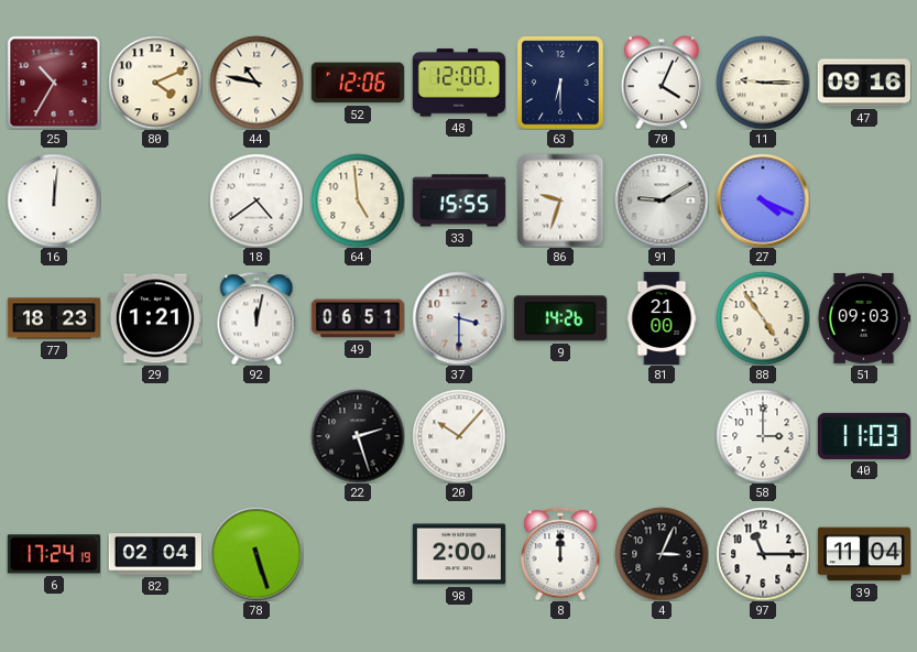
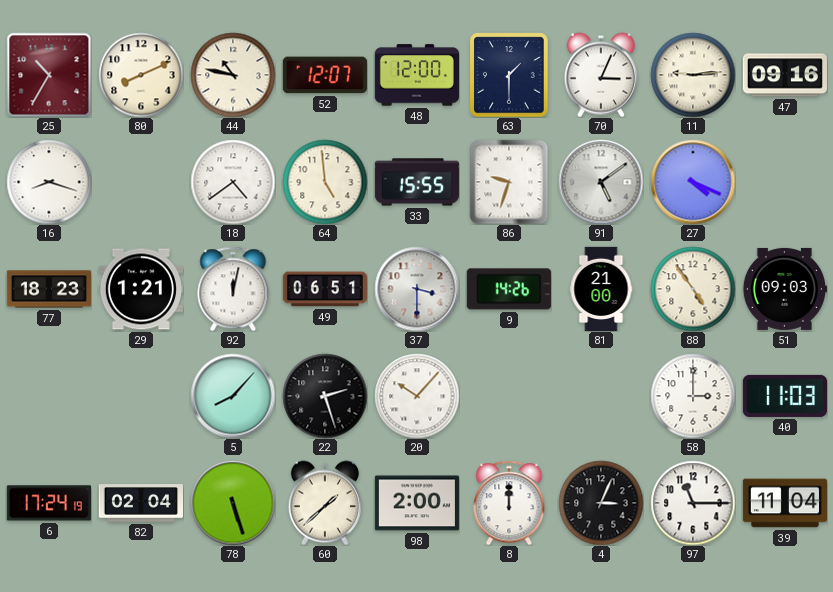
80: 4:11 -> 8:11
52: 12:06 -> 12:07
63: 6:30 -> 1:30
70: 4:04 -> 3:04
11: 9:15 -> 9:14
16: 12:01 -> 8:18
91: 9:10 -> 5:09
5: none -> 8:07
60: none -> 1:38
